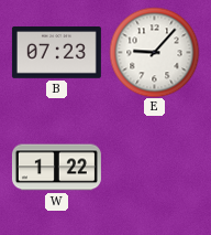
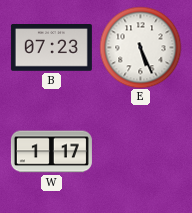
E: 9:07 -> 5:26
W: 1:22 -> 1:17
